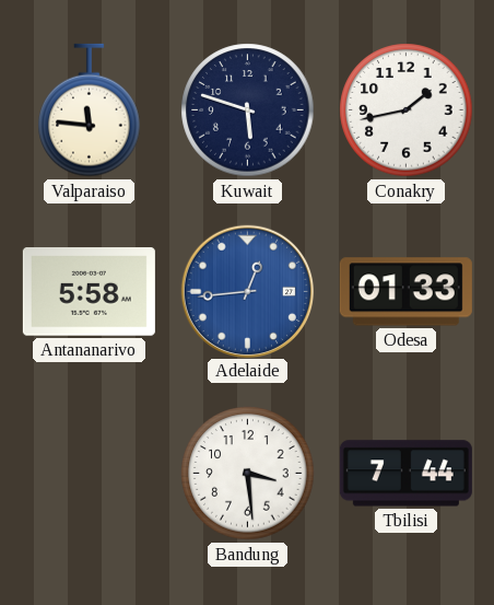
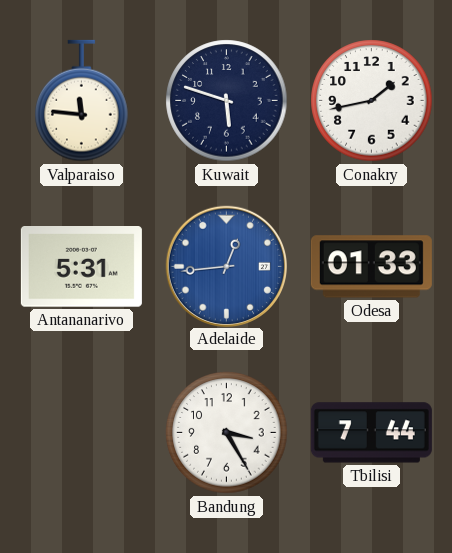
Antananarivo: 5:58 -> 5:31
Bandung: 3:29 -> 3:25
